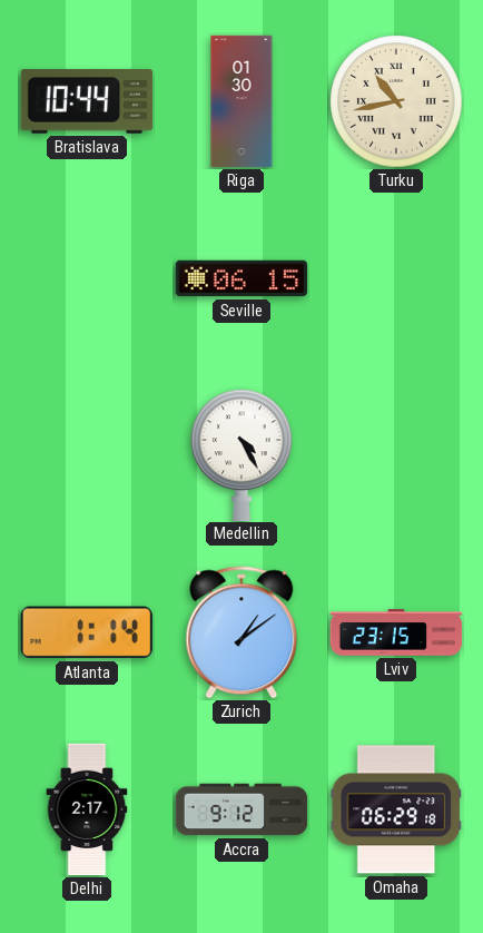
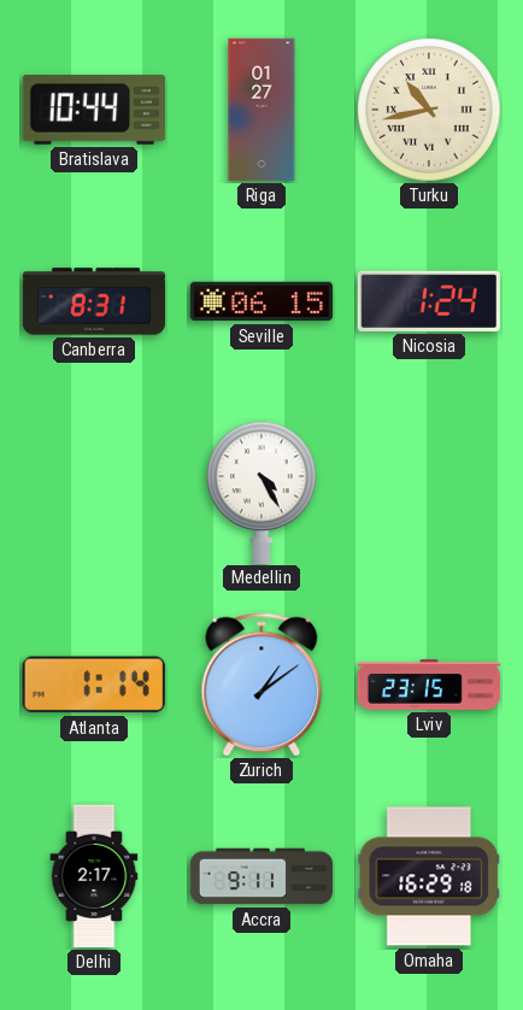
Riga: 01:30 -> 01:27
Canberra: none -> 8:31
Nicosia: none -> 1:24
Accra: 9:12 -> 9:11
Omaha: 06:29 -> 16:29
